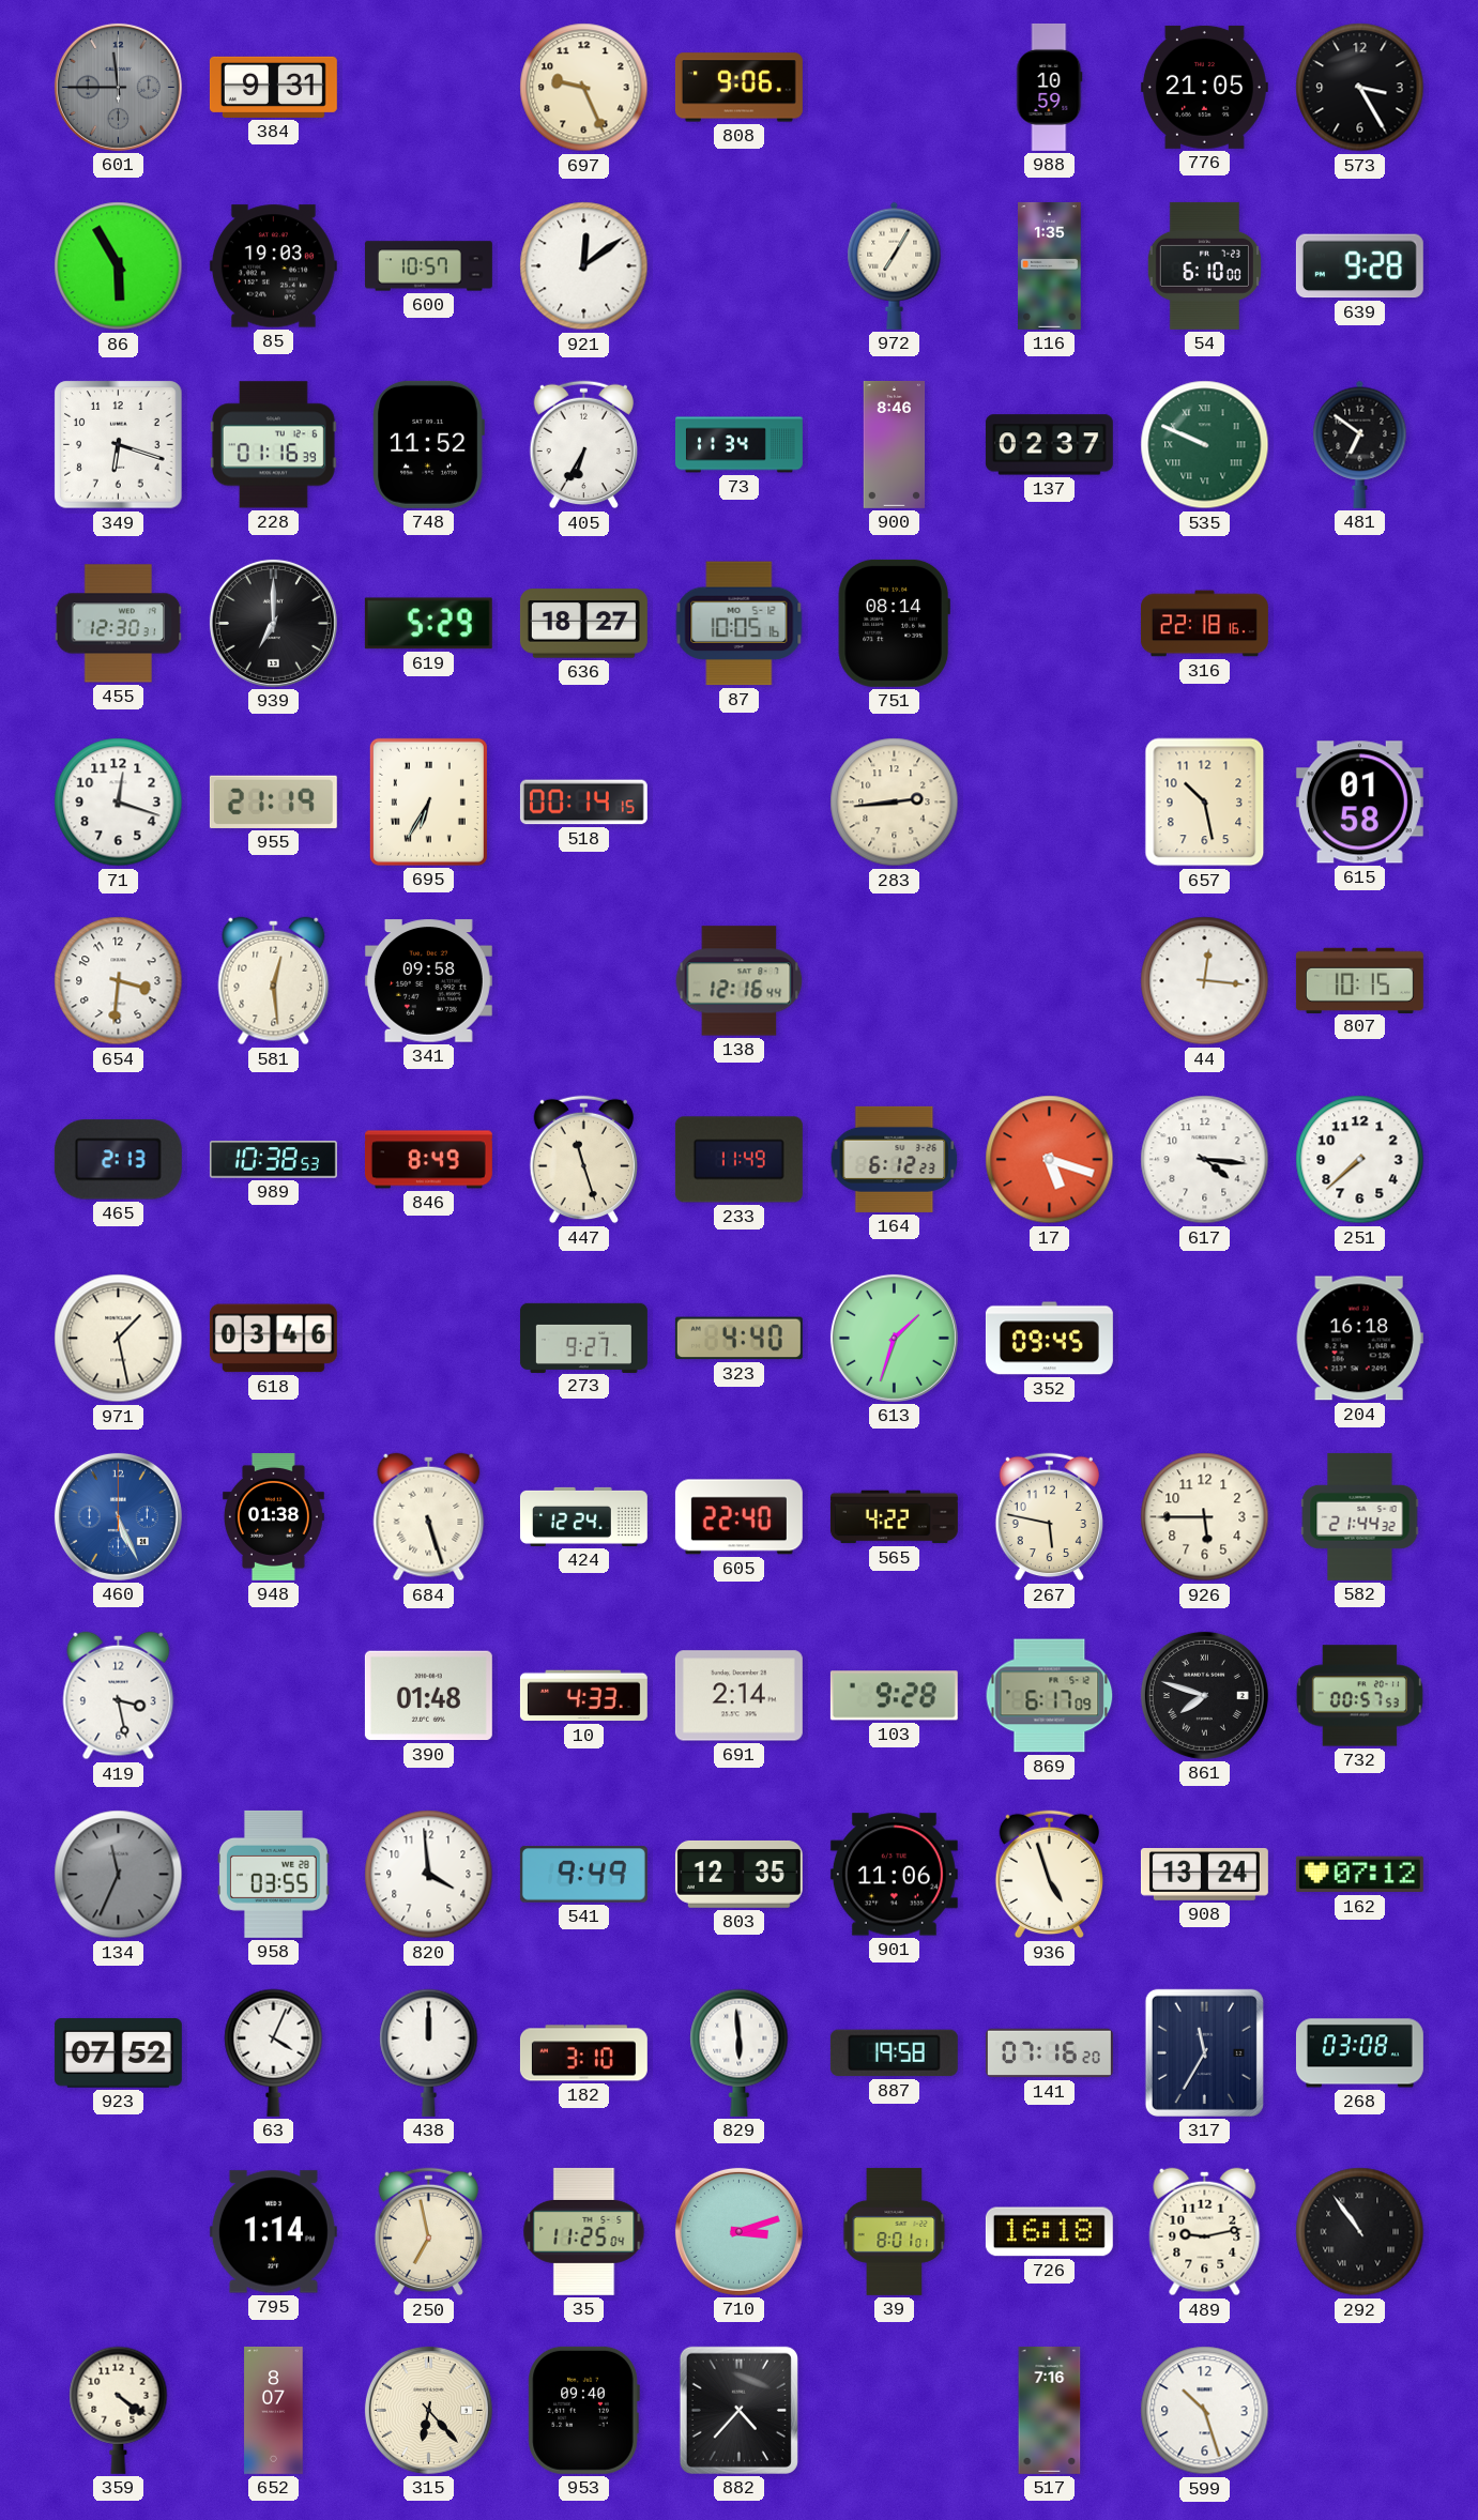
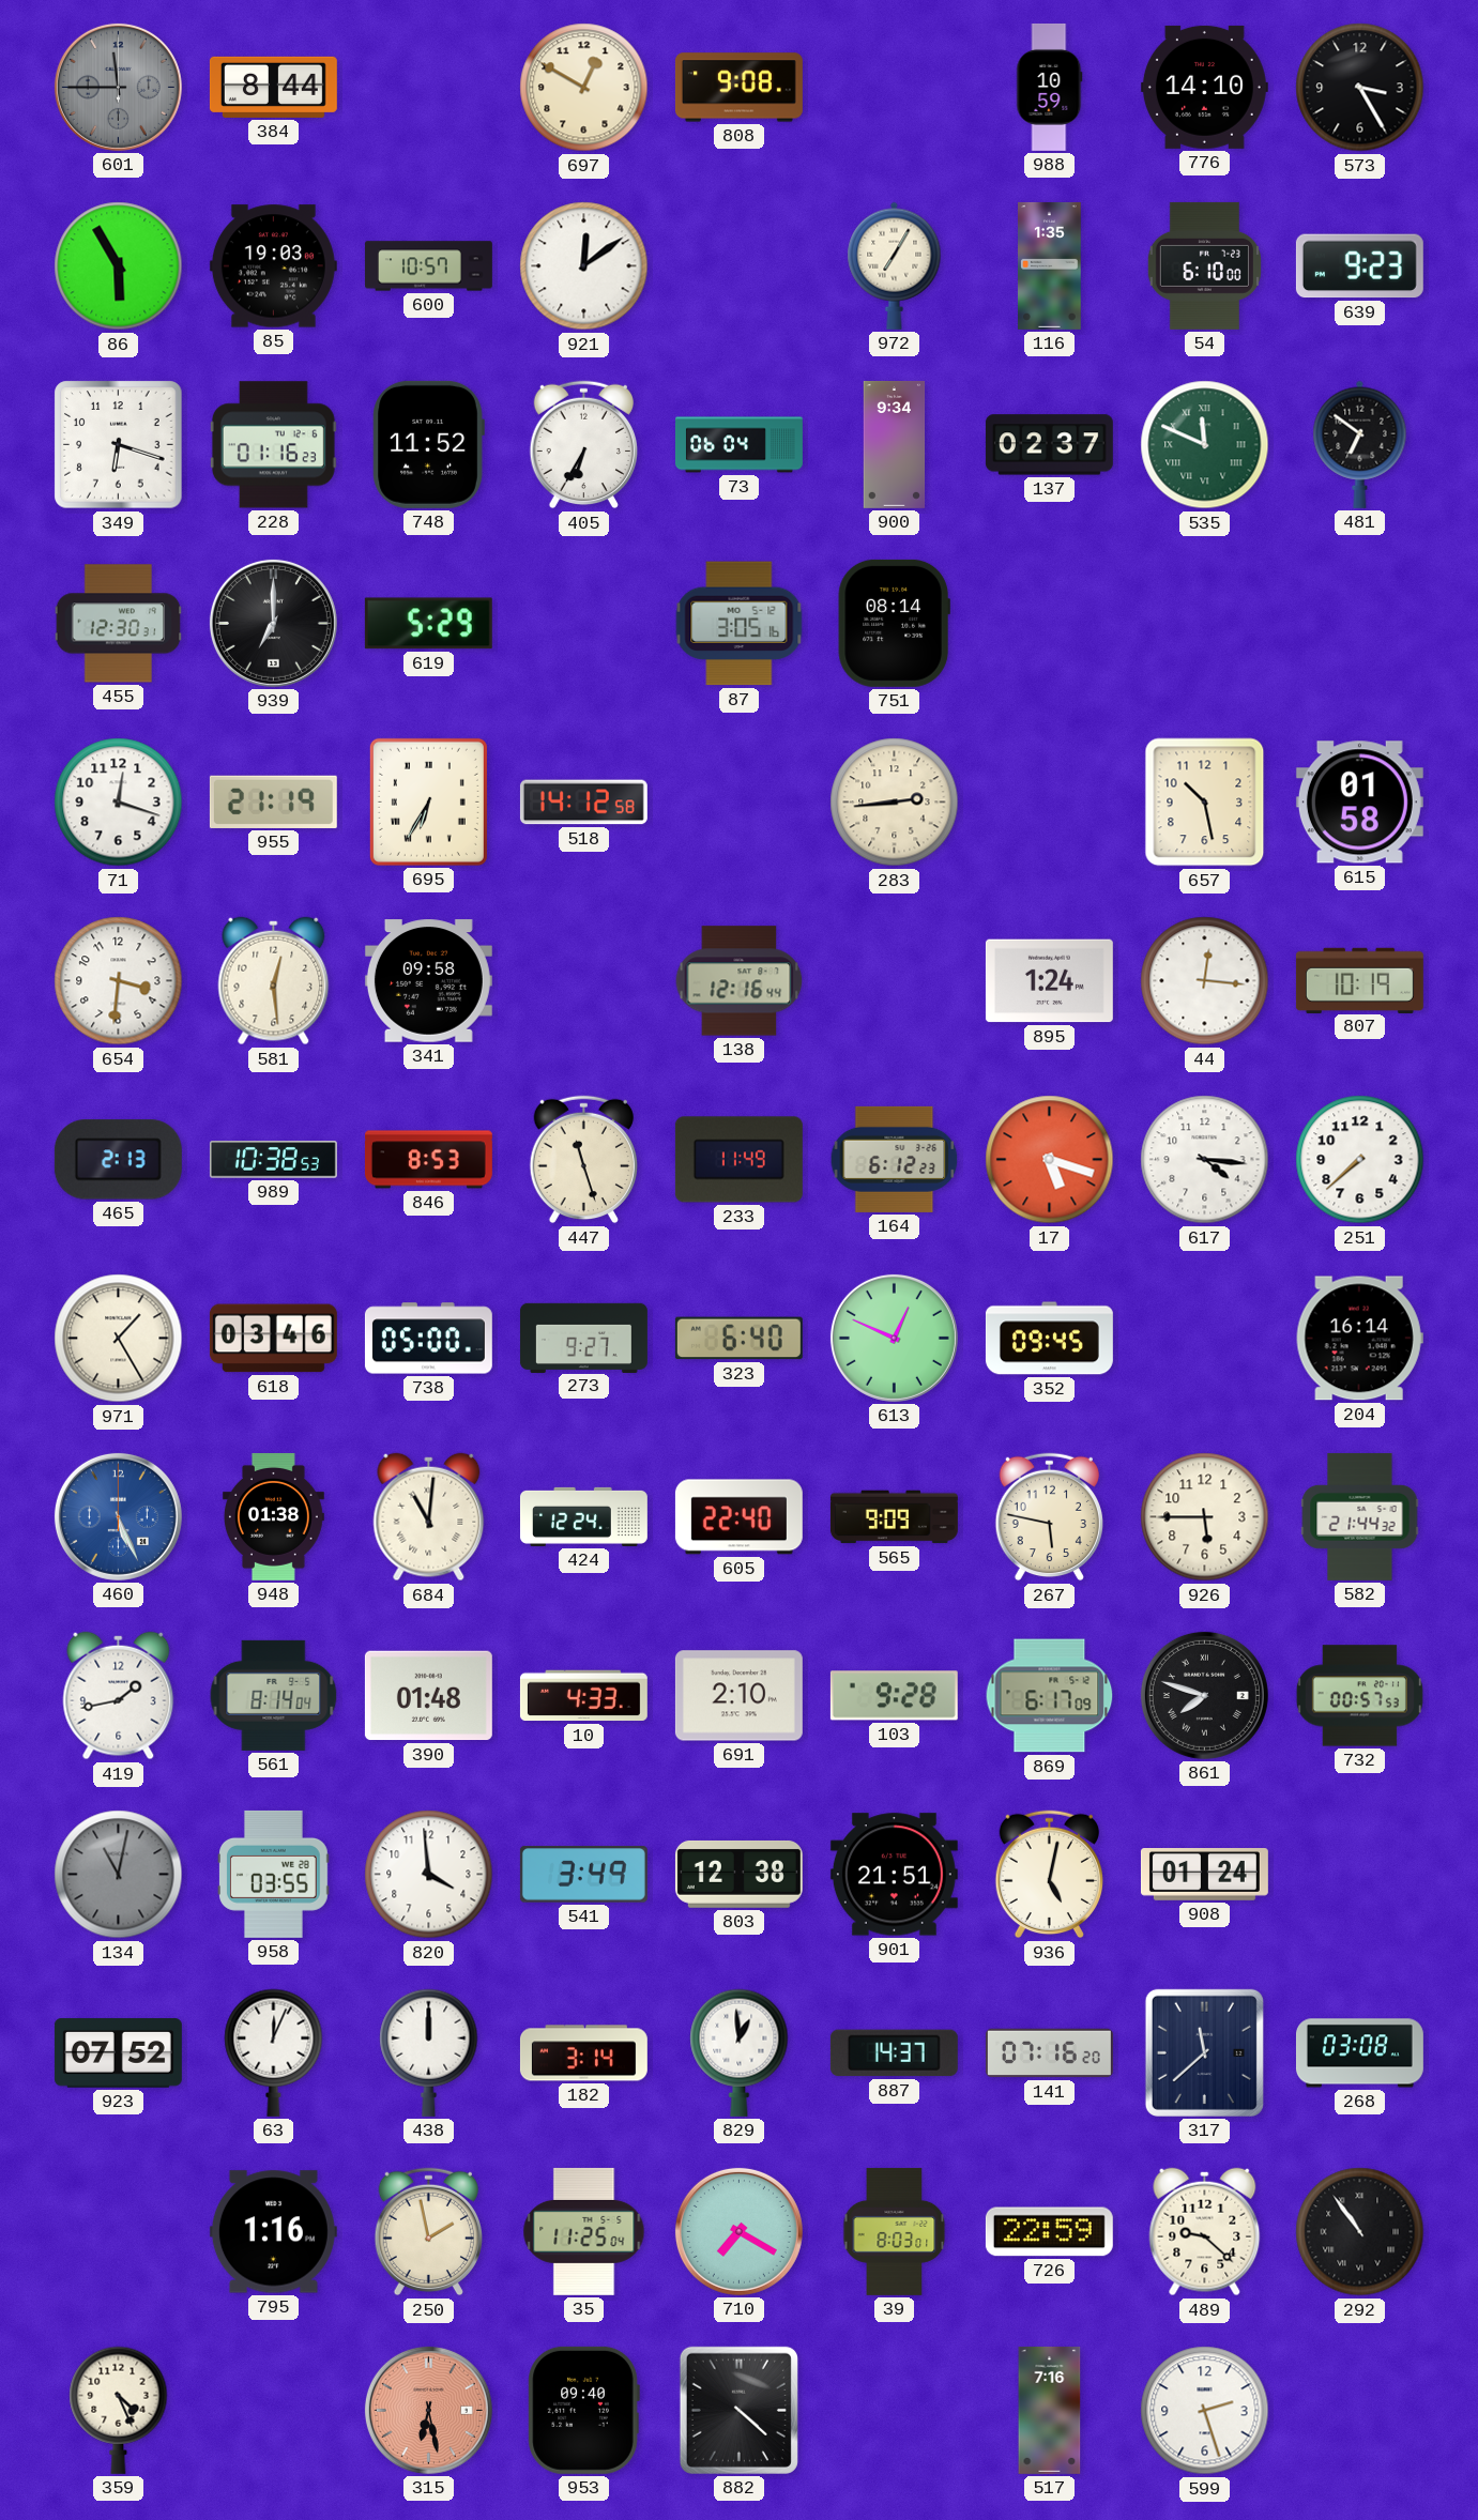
384: 9:31 -> 8:44
697: 9:26 -> 12:50
808: 9:06 -> 9:08
776: 21:05 -> 14:10
639: 9:28 -> 9:23
228: 01:16:39 -> 01:16:23
73: 11:34 -> 06:04
900: 8:46 -> 9:34
535: 9:49 -> 11:49
636: 18:27 -> none
87: 10:05 -> 3:05
316: 22:18 -> none
518: 00:14 -> 14:12
895: none -> 1:24
807: 10:15 -> 10:19
846: 8:49 -> 8:53
971: 1:28 -> 1:25
738: none -> 05:00
323: 4:40 -> 6:40
613: 1:33 -> 12:49
204: 16:18 -> 16:14
684: 5:27 -> 11:01
565: 4:22 -> 9:09
419: 3:28 -> 1:43
561: none -> 8:14
691: 2:14 -> 2:10
134: 11:34 -> 11:02
541: 9:49 -> 3:49
803: 12:35 -> 12:38
901: 11:06 -> 21:51
936: 4:57 -> 5:02
908: 13:24 -> 01:24
162: 07:12 -> none
63: 4:04 -> 12:04
182: 3:10 -> 3:14
829: 5:59 -> 12:59
887: 19:58 -> 14:37
317: 11:35 -> 11:38
795: 1:14 -> 1:16
250: 6:58 -> 1:58
710: 3:12 -> 7:20
39: 8:01 -> 8:03
726: 16:18 -> 22:59
489: 9:13 -> 9:22
359: 4:21 -> 4:26
652: 8:07 -> none
315: 6:23 -> 6:28
315 dial: cream -> salmon
882: 4:37 -> 4:22
599: 10:27 -> 2:27
